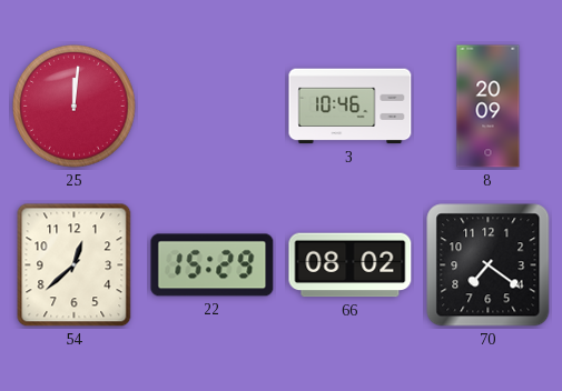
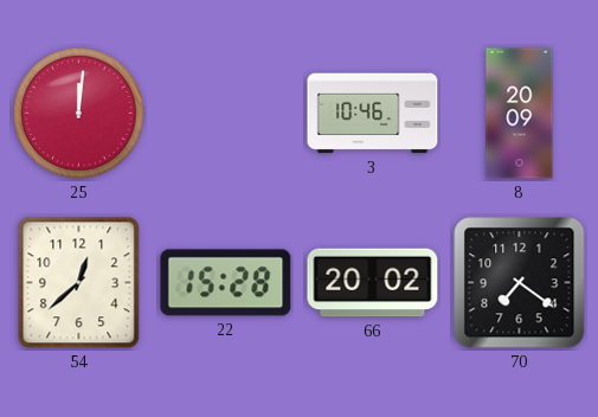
22: 15:29 -> 15:28
66: 08:02 -> 20:02
